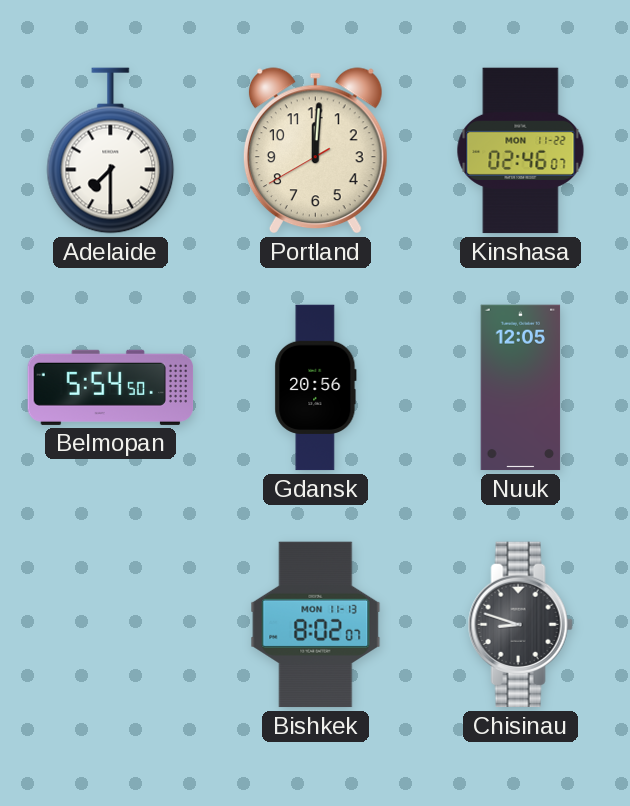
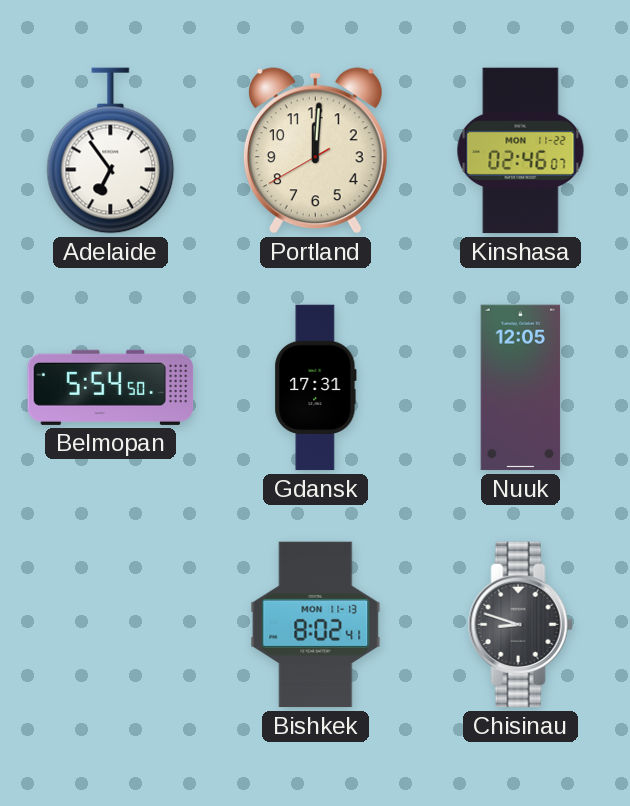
Adelaide: 7:30 -> 6:54
Gdansk: 20:56 -> 17:31
Bishkek: 8:02:07 -> 8:02:41
